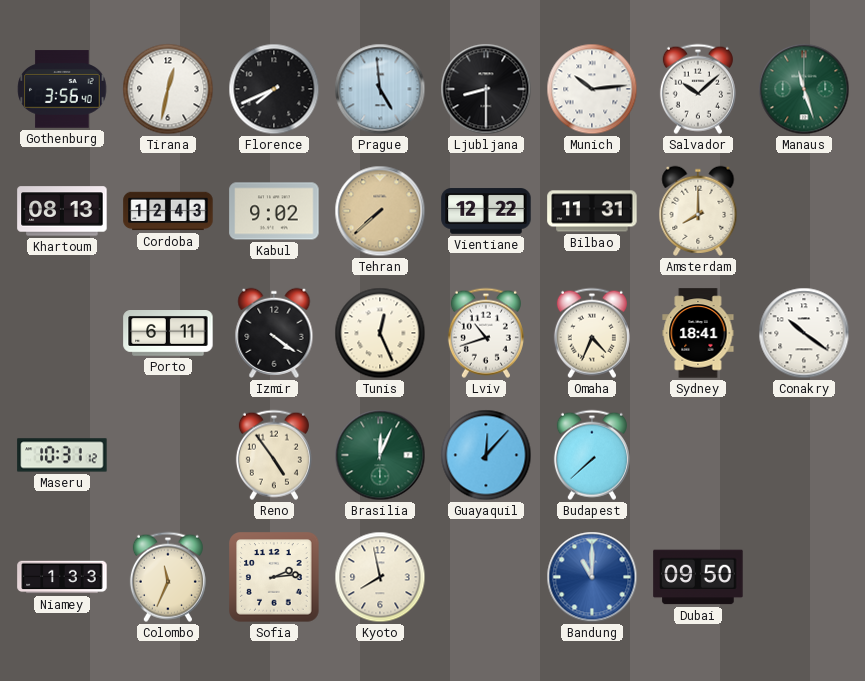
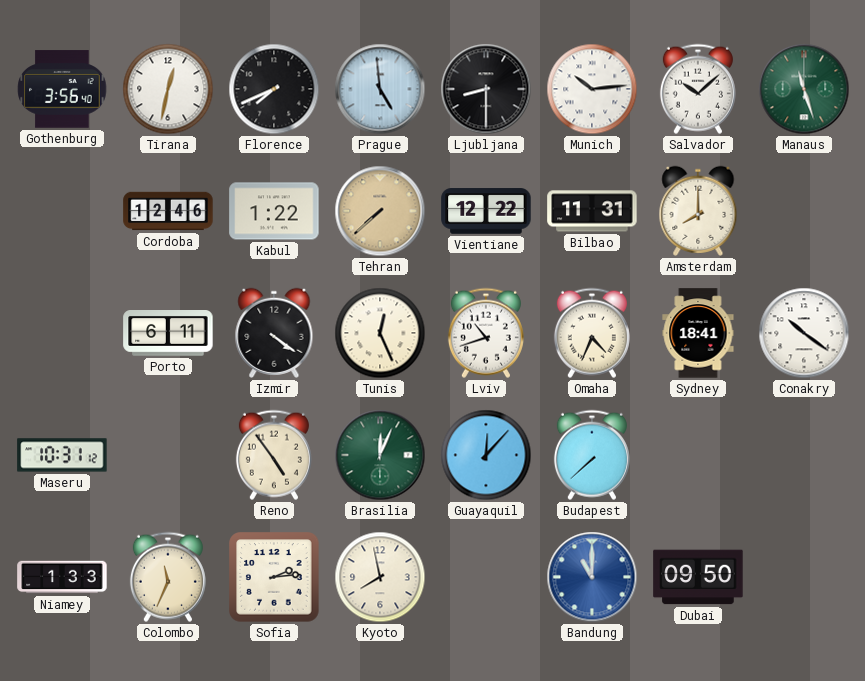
Khartoum: 08:13 -> none
Cordoba: 12:43 -> 12:46
Kabul: 9:02 -> 1:22
